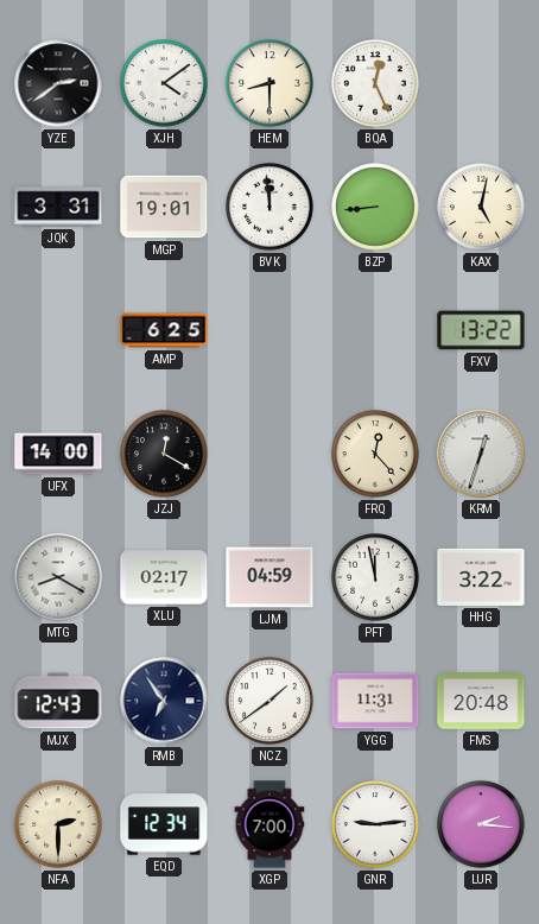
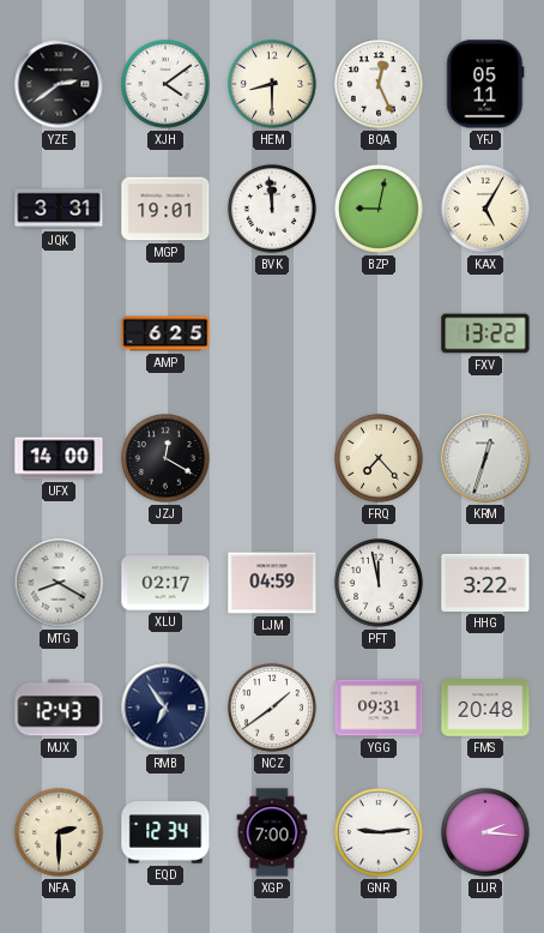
YFJ: none -> 05:11
BZP: 8:44 -> 9:02
KAX: 5:02 -> 5:05
FRQ: 12:23 -> 7:23
YGG: 11:31 -> 09:31
